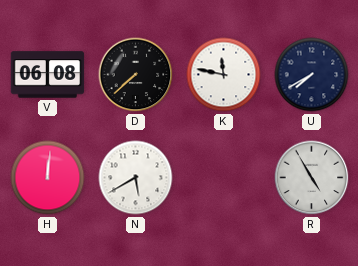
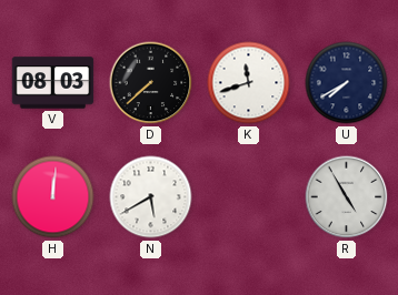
V: 06:08 -> 08:03
K: 11:47 -> 11:42
